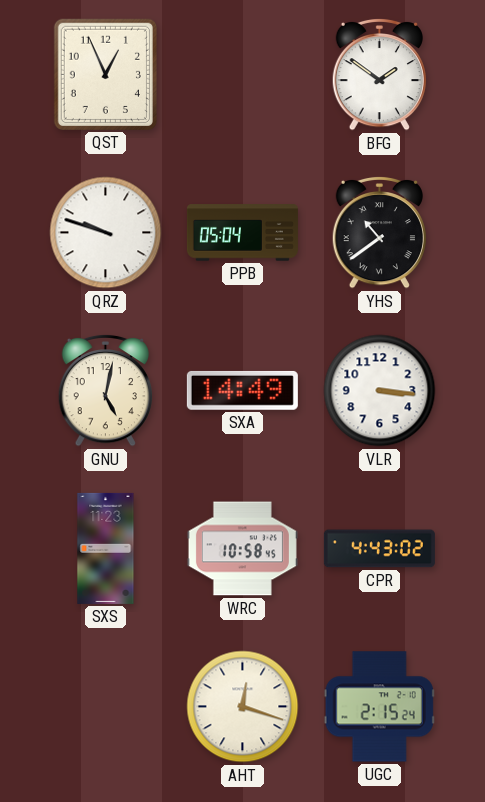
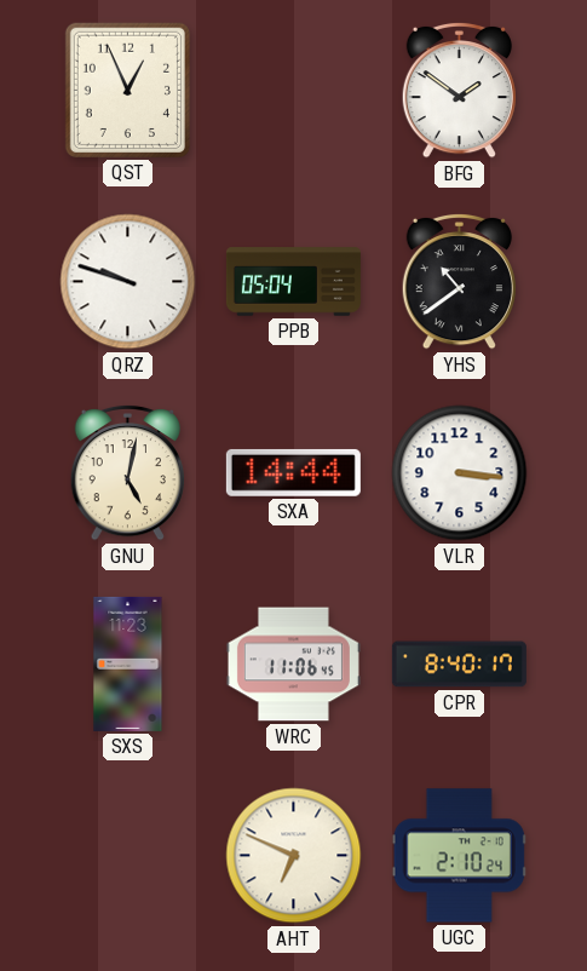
SXA: 14:49 -> 14:44
WRC: 10:58 -> 11:06
CPR: 4:43 -> 8:40
AHT: 12:18 -> 6:49
UGC: 2:15 -> 2:10
